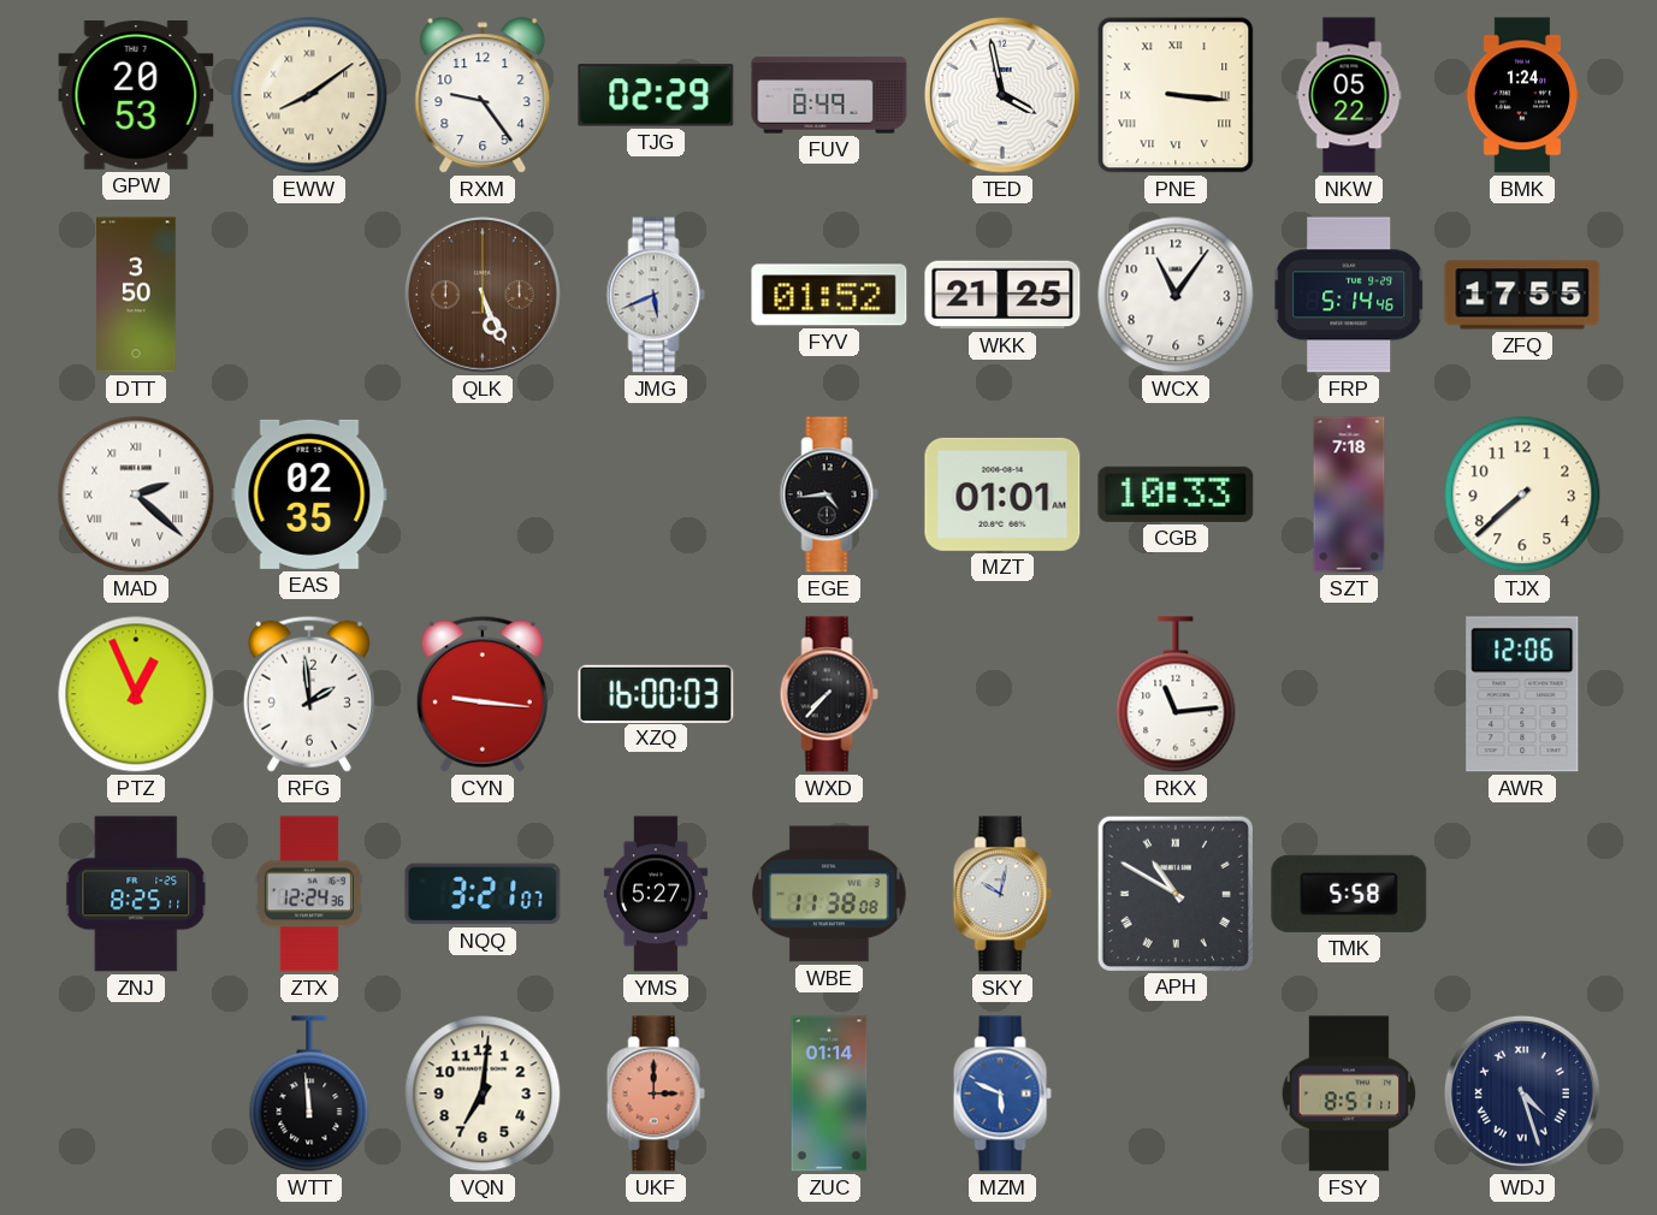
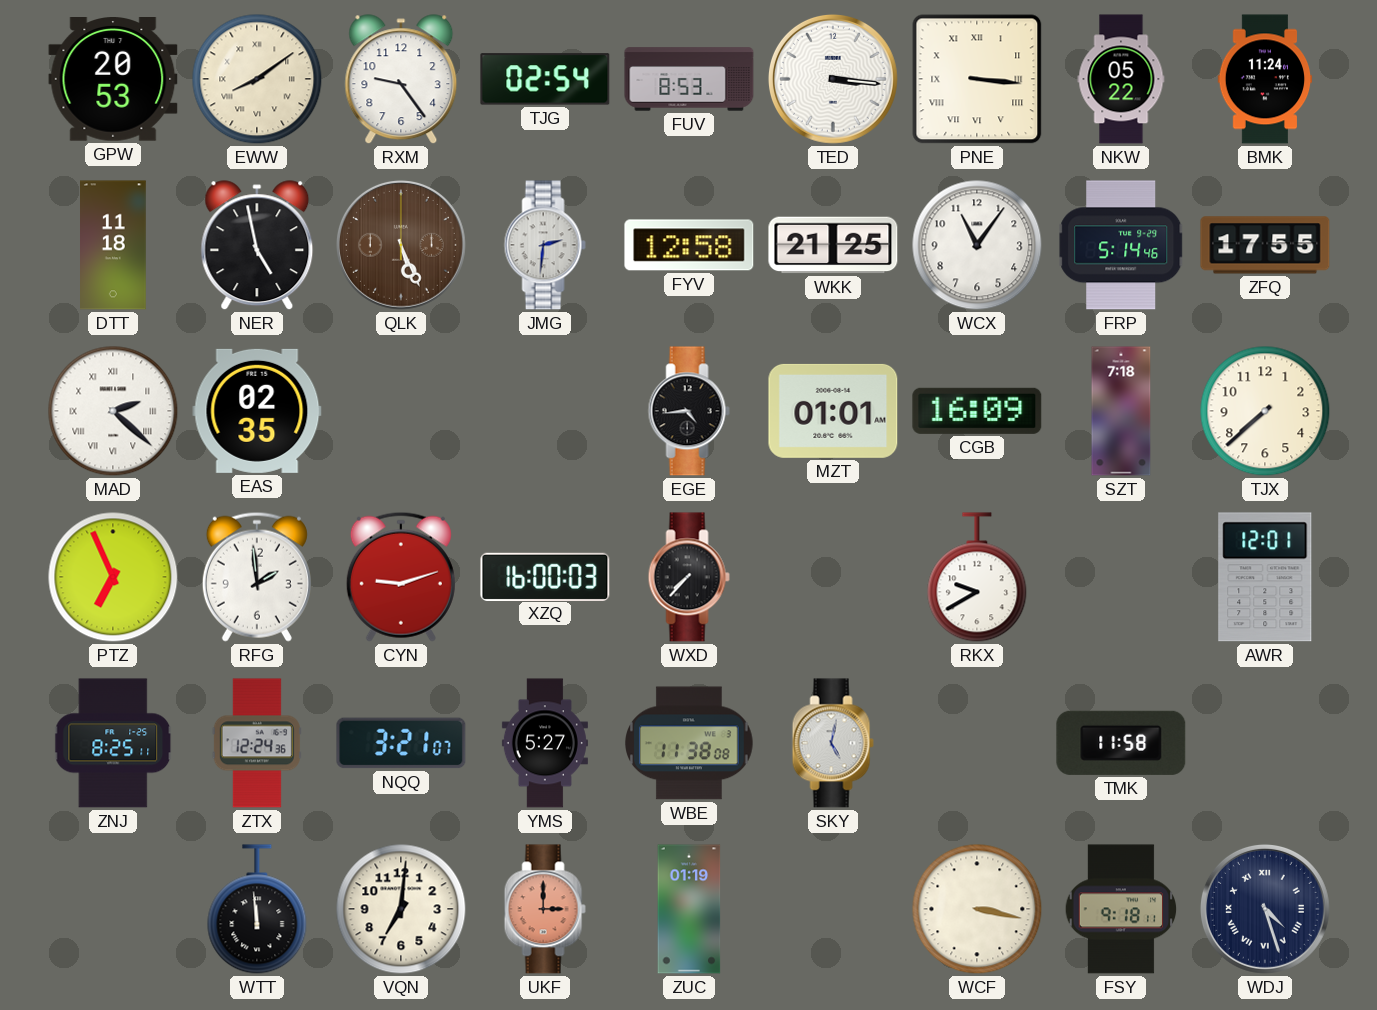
TJG: 02:29 -> 02:54
FUV: 8:49 -> 8:53
TED: 3:58 -> 3:16
BMK: 1:24 -> 11:24
DTT: 3:50 -> 11:18
NER: none -> 4:58
JMG: 5:41 -> 2:31
FYV: 01:52 -> 12:58
CGB: 10:33 -> 16:09
PTZ: 12:56 -> 6:56
CYN: 9:16 -> 9:12
RKX: 11:14 -> 9:40
AWR: 12:06 -> 12:01
SKY: 10:02 -> 5:02
APH: 10:50 -> none
TMK: 5:58 -> 11:58
ZUC: 01:14 -> 01:19
MZM: 5:49 -> none
WCF: none -> 3:17
FSY: 8:51 -> 9:18
